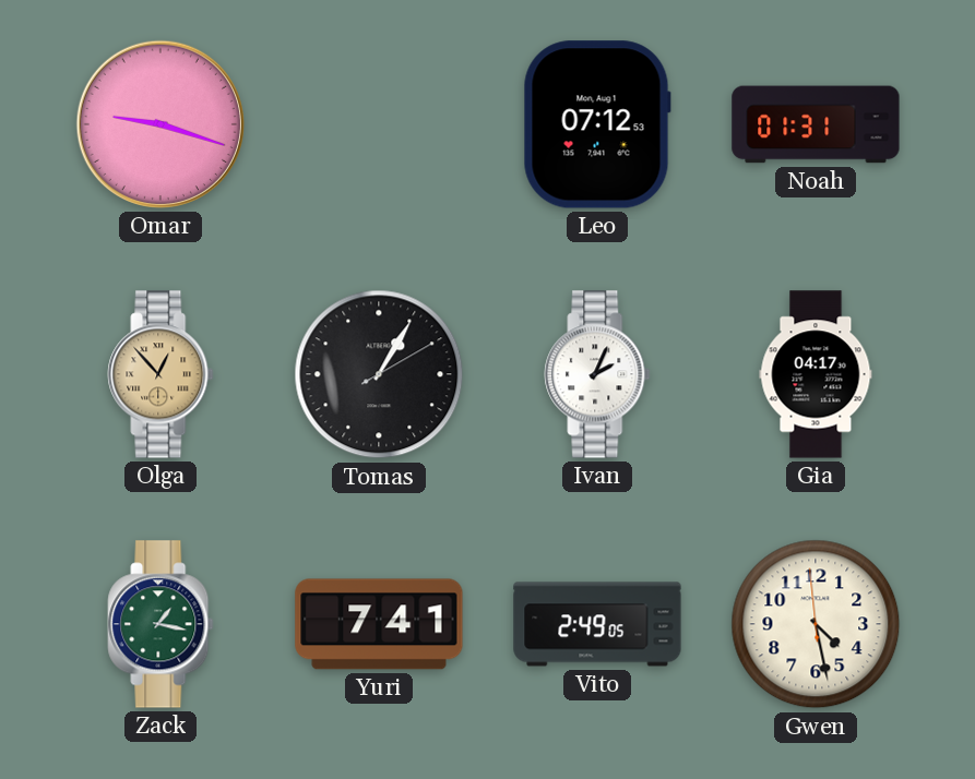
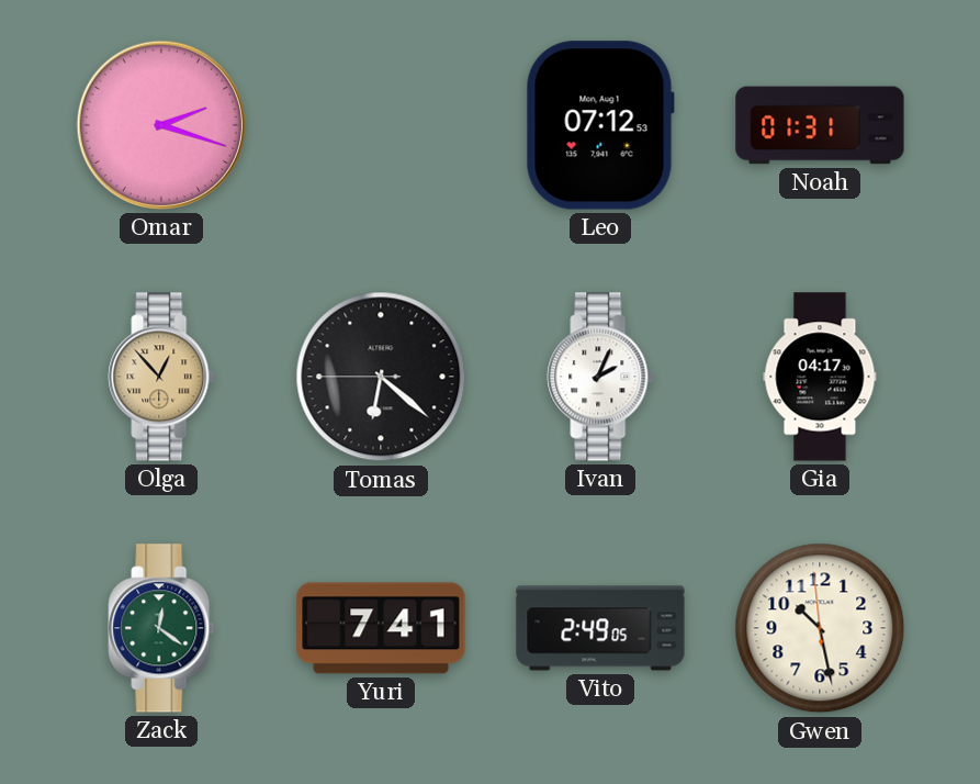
Omar: 9:18 -> 2:18
Tomas: 1:05 -> 6:21
Zack: 1:17 -> 12:21
Gwen: 4:27 -> 10:27
